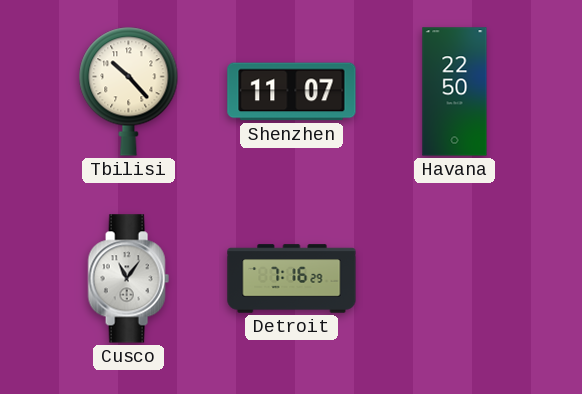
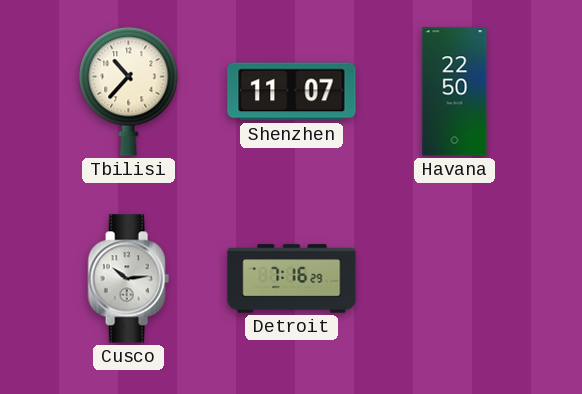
Tbilisi: 10:23 -> 10:37
Cusco: 11:06 -> 10:14
